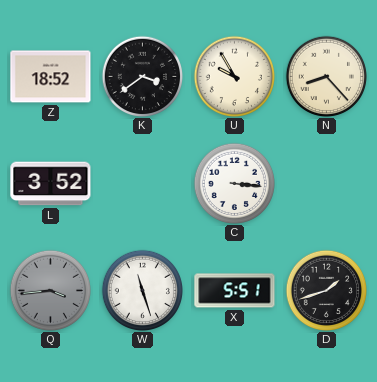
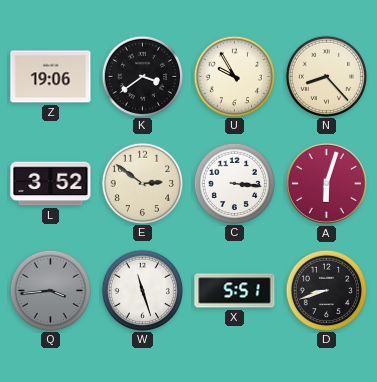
Z: 18:52 -> 19:06
E: none -> 2:51
A: none -> 6:03
D: 1:42 -> 8:42
